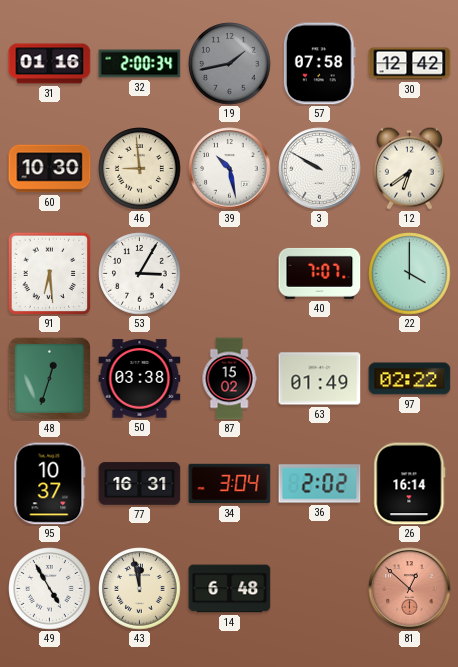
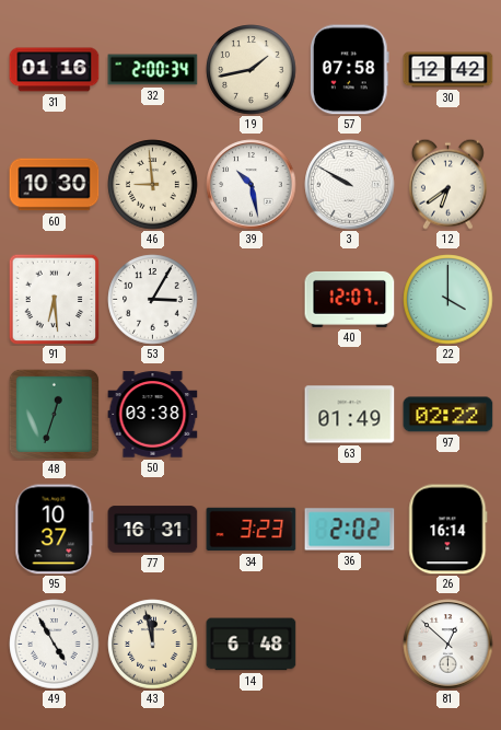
19 dial: grey -> cream
40: 7:07 -> 12:07
87: 15:02 -> none
34: 3:04 -> 3:23
81 dial: salmon -> white
